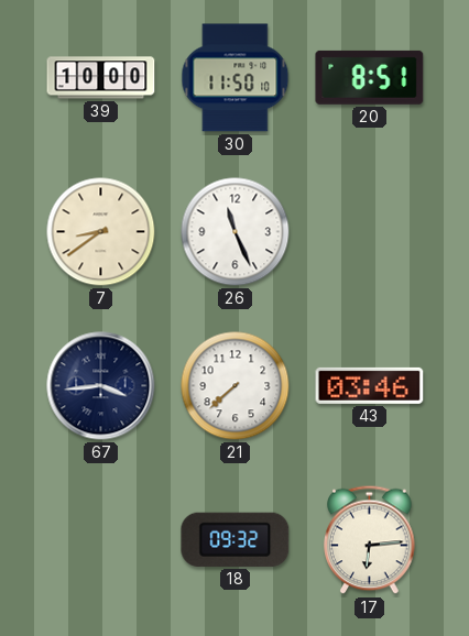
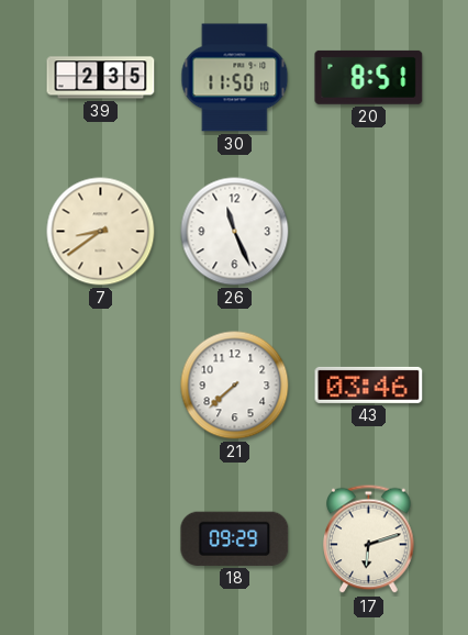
39: 10:00 -> 2:35
67: 3:44 -> none
18: 09:32 -> 09:29
17: 6:14 -> 6:12
